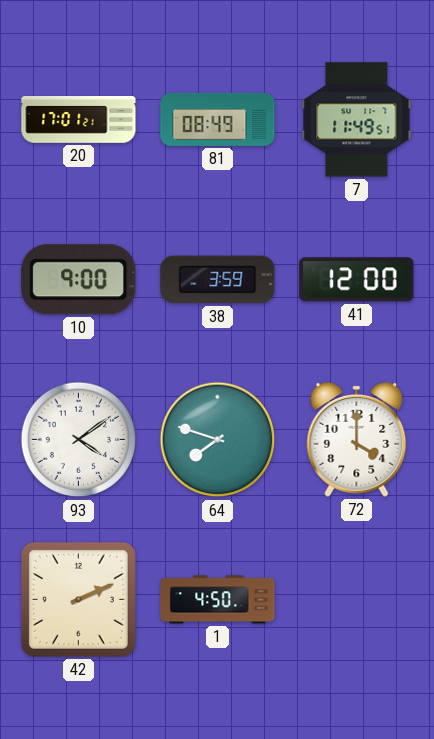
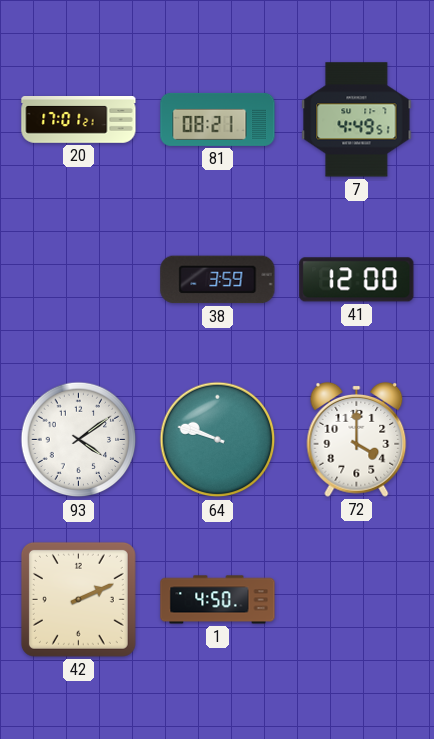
81: 08:49 -> 08:21
7: 11:49 -> 4:49
10: 9:00 -> none
64: 7:48 -> 9:48
